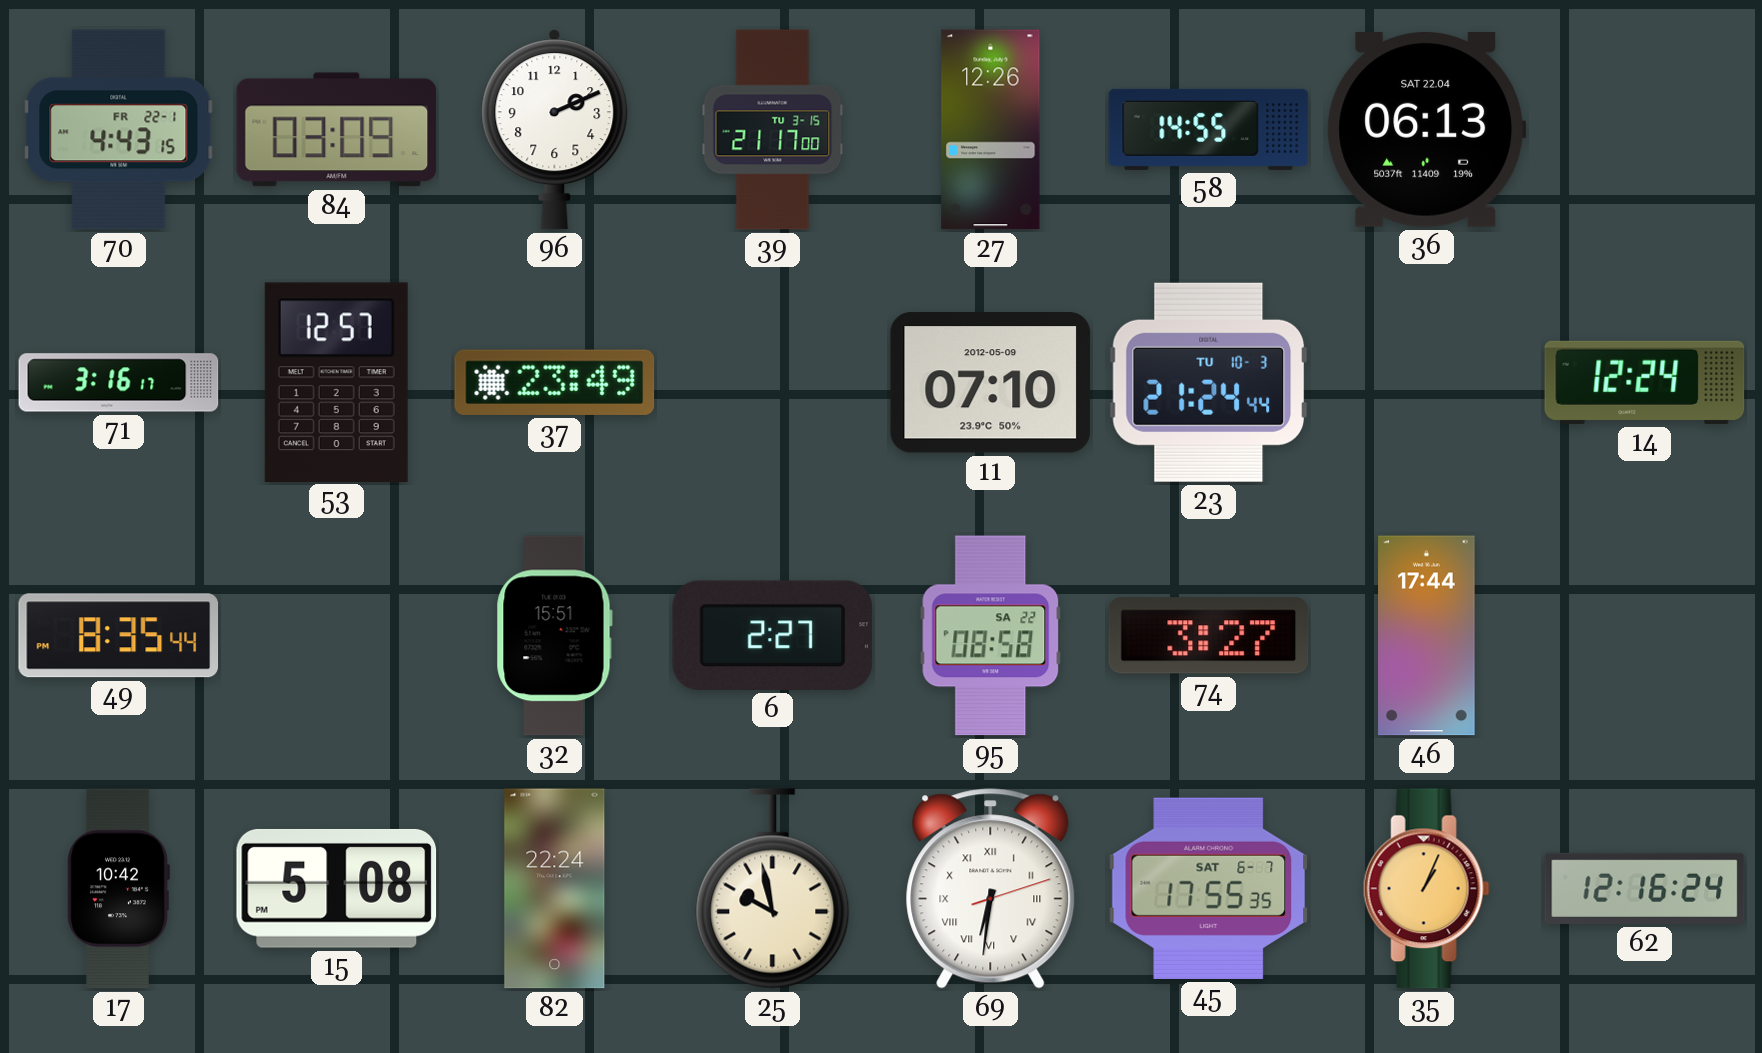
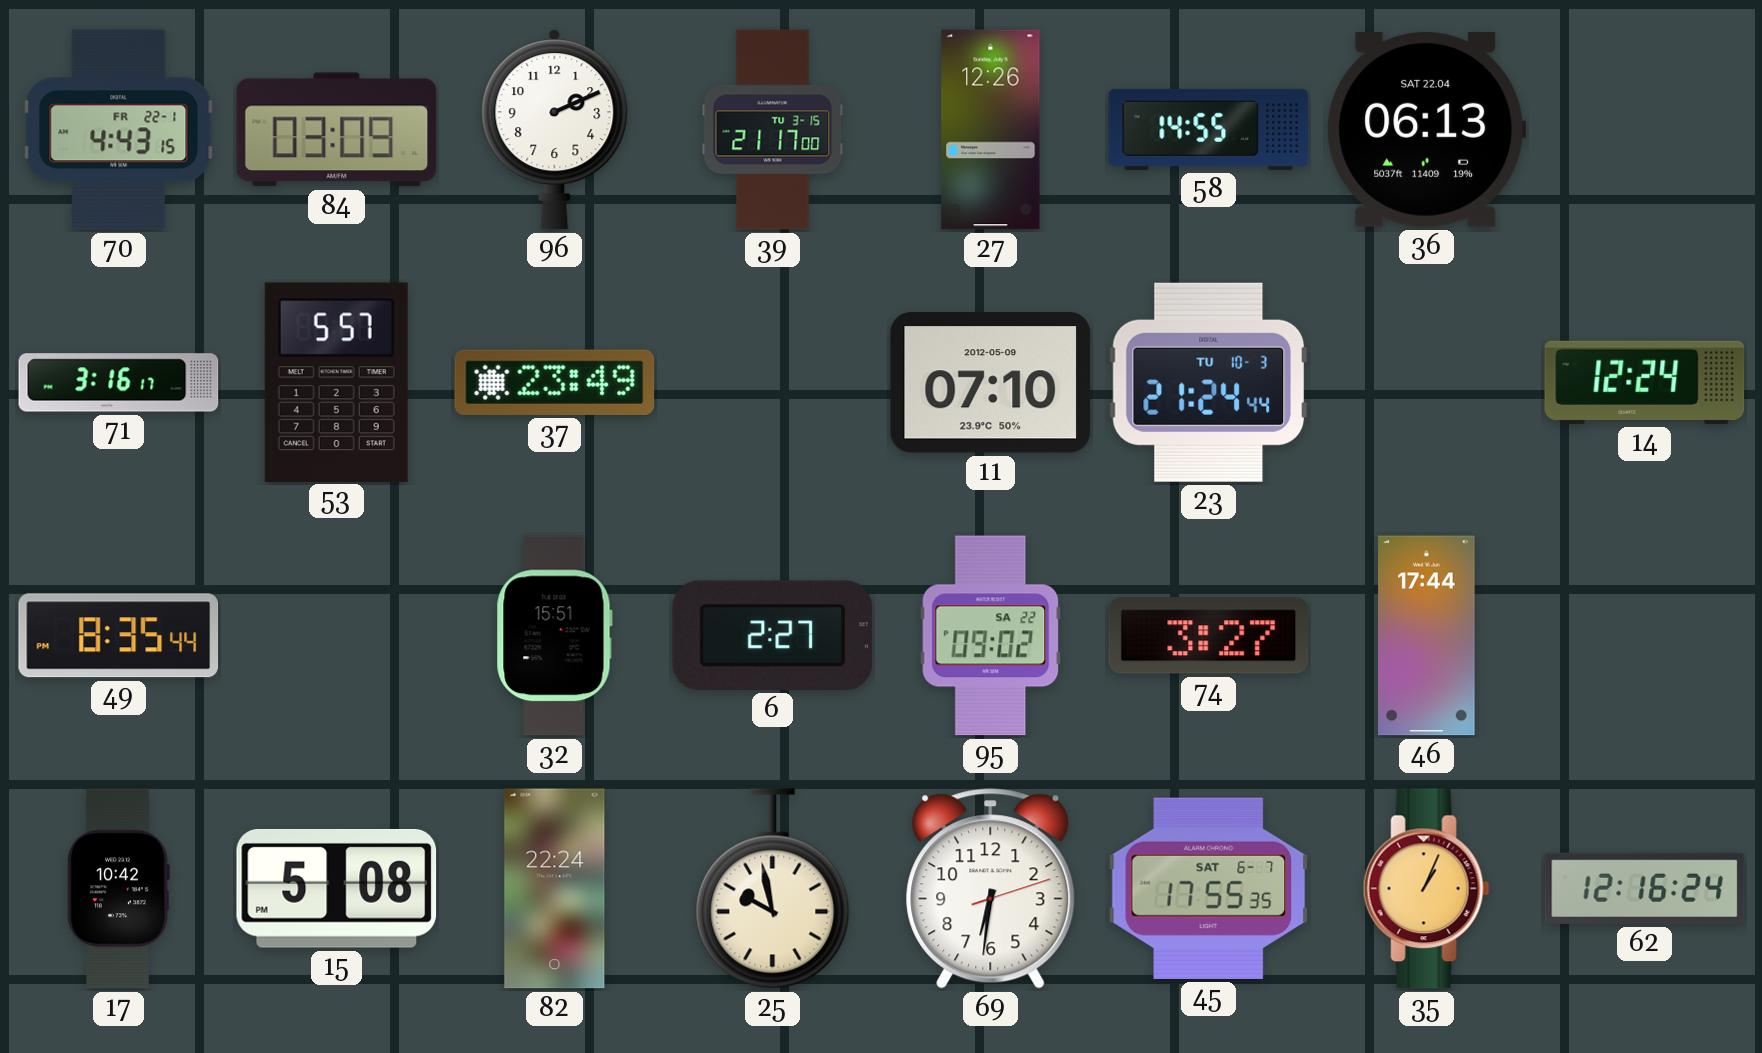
53: 12:57 -> 5:57
95: 08:58 -> 09:02
69 numerals: Roman -> Arabic
